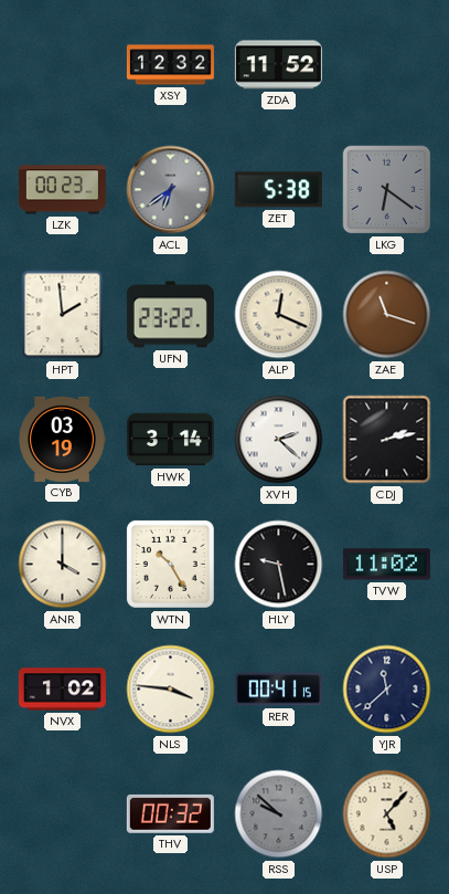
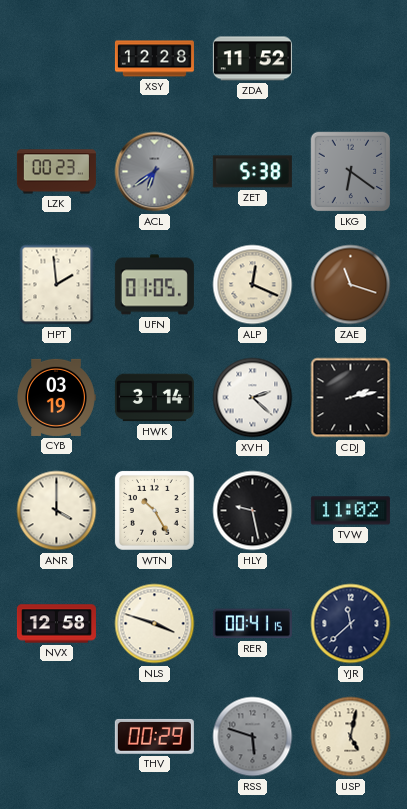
XSY: 12:32 -> 12:28
UFN: 23:22 -> 01:05
NVX: 1:02 -> 12:58
NLS: 3:46 -> 3:48
THV: 00:32 -> 00:29
RSS: 9:52 -> 5:48
USP: 5:07 -> 5:02
